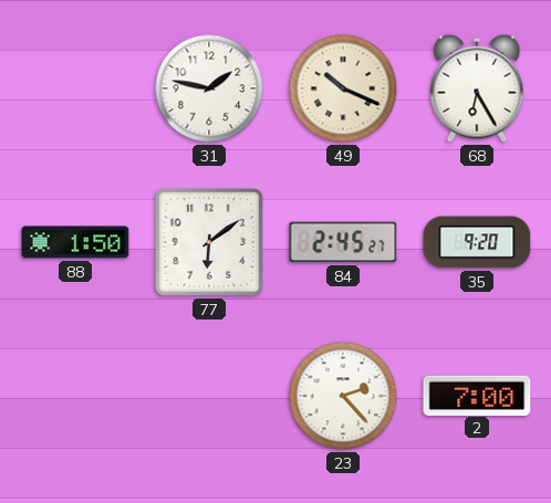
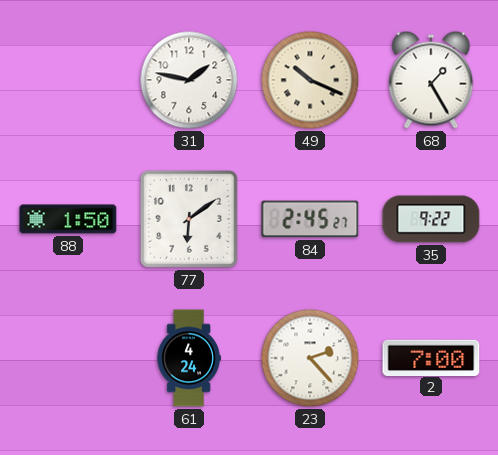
68: 6:25 -> 1:25
35: 9:20 -> 9:22
61: none -> 4:24
